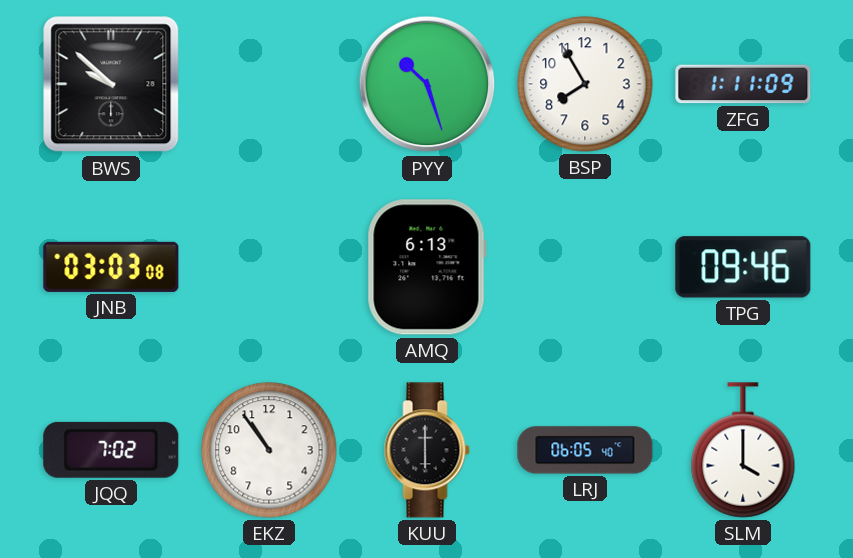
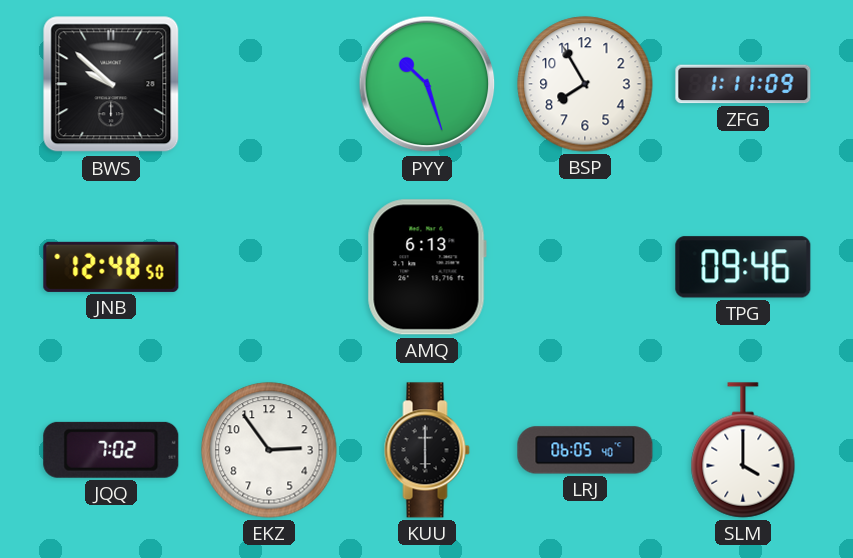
JNB: 03:03 -> 12:48
EKZ: 10:54 -> 2:54
